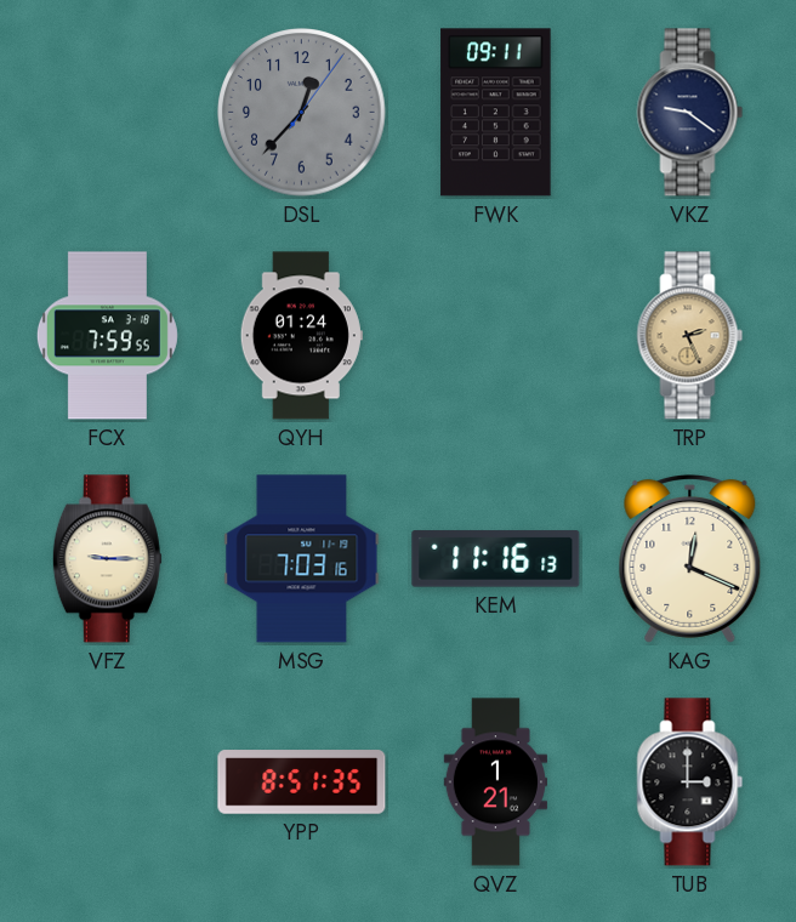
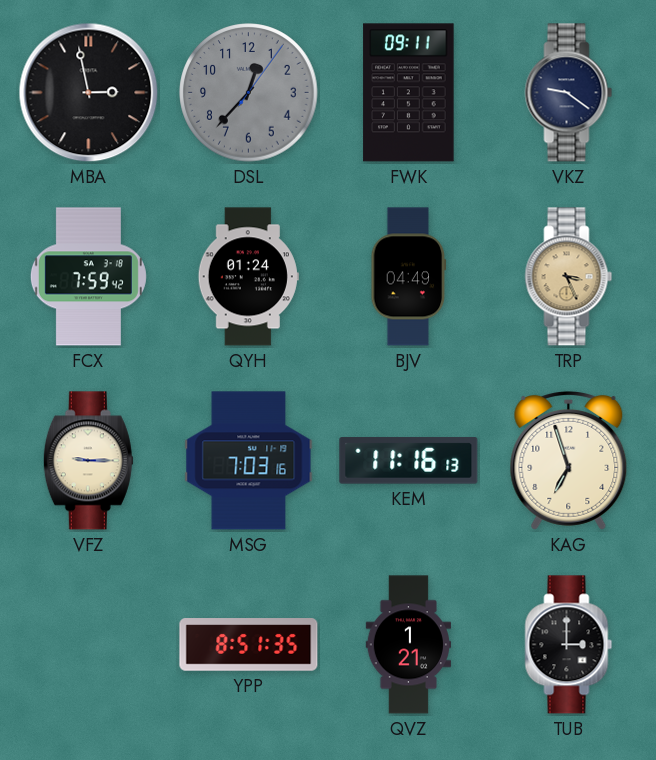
MBA: none -> 2:58
FCX: 7:59:55 -> 7:59:42
BJV: none -> 04:49
TRP: 2:26 -> 3:26
KAG: 12:19 -> 6:57
